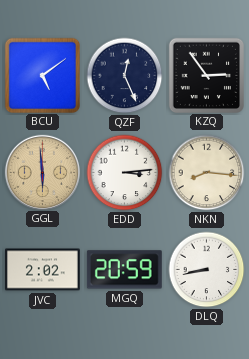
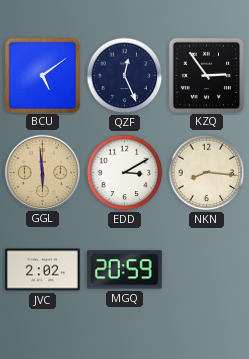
EDD: 3:14 -> 3:10
DLQ: 8:43 -> none
